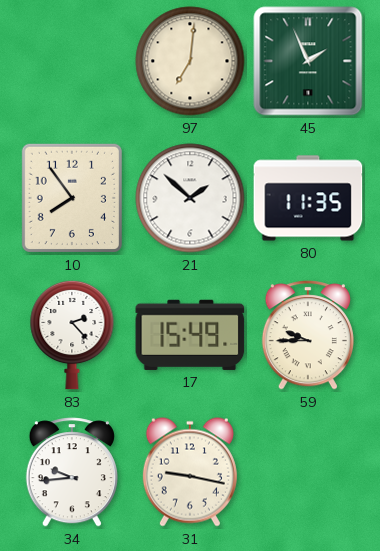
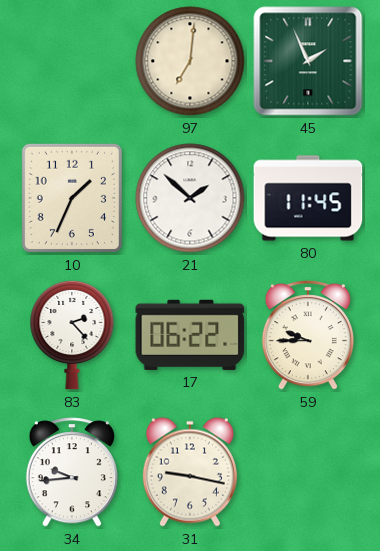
10: 7:54 -> 1:34
80: 11:35 -> 11:45
17: 15:49 -> 06:22
